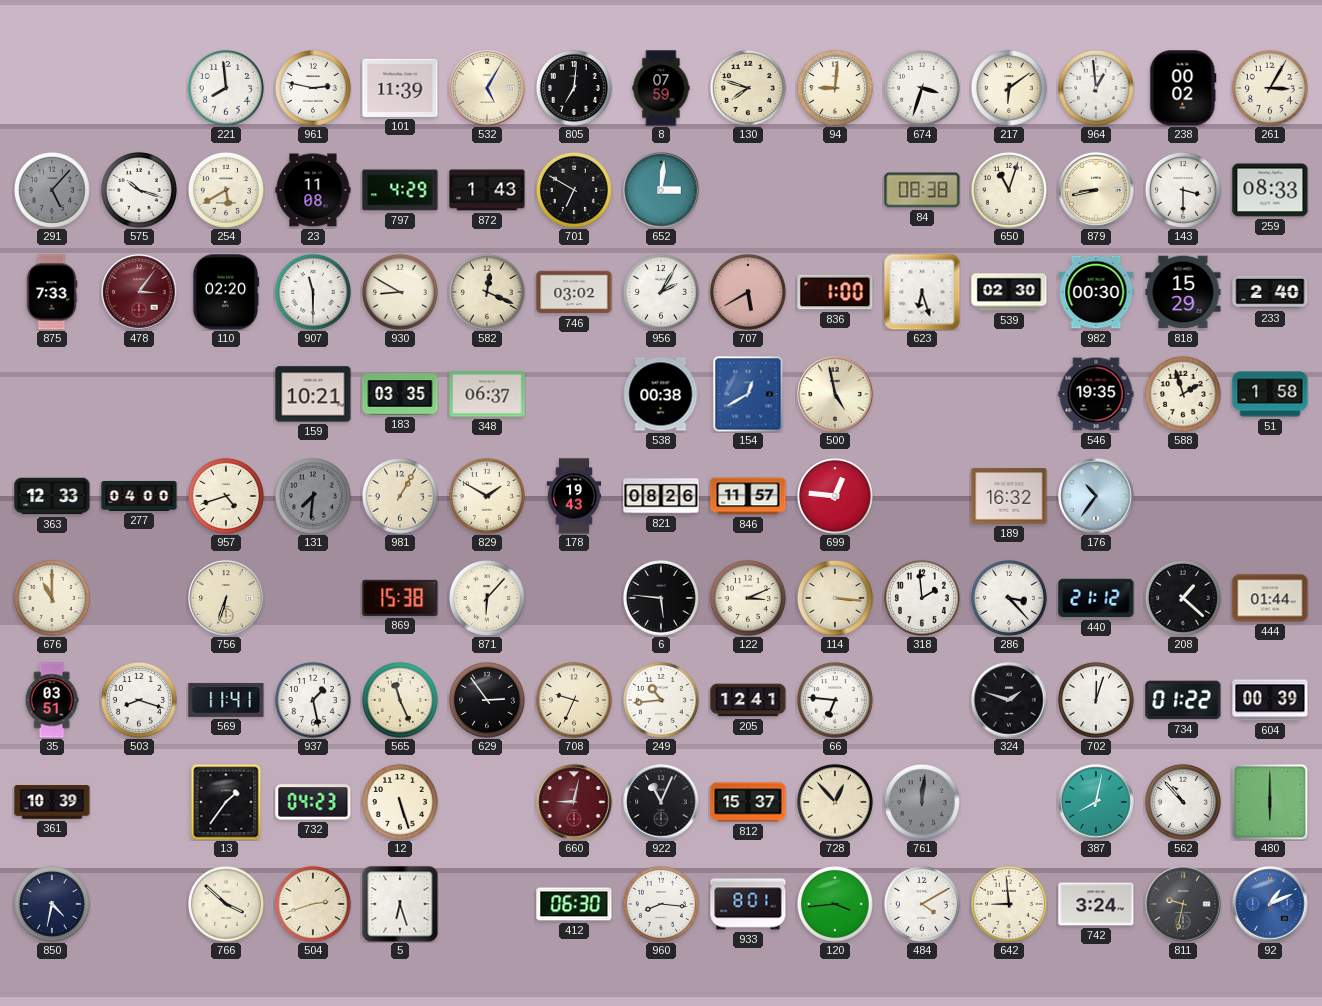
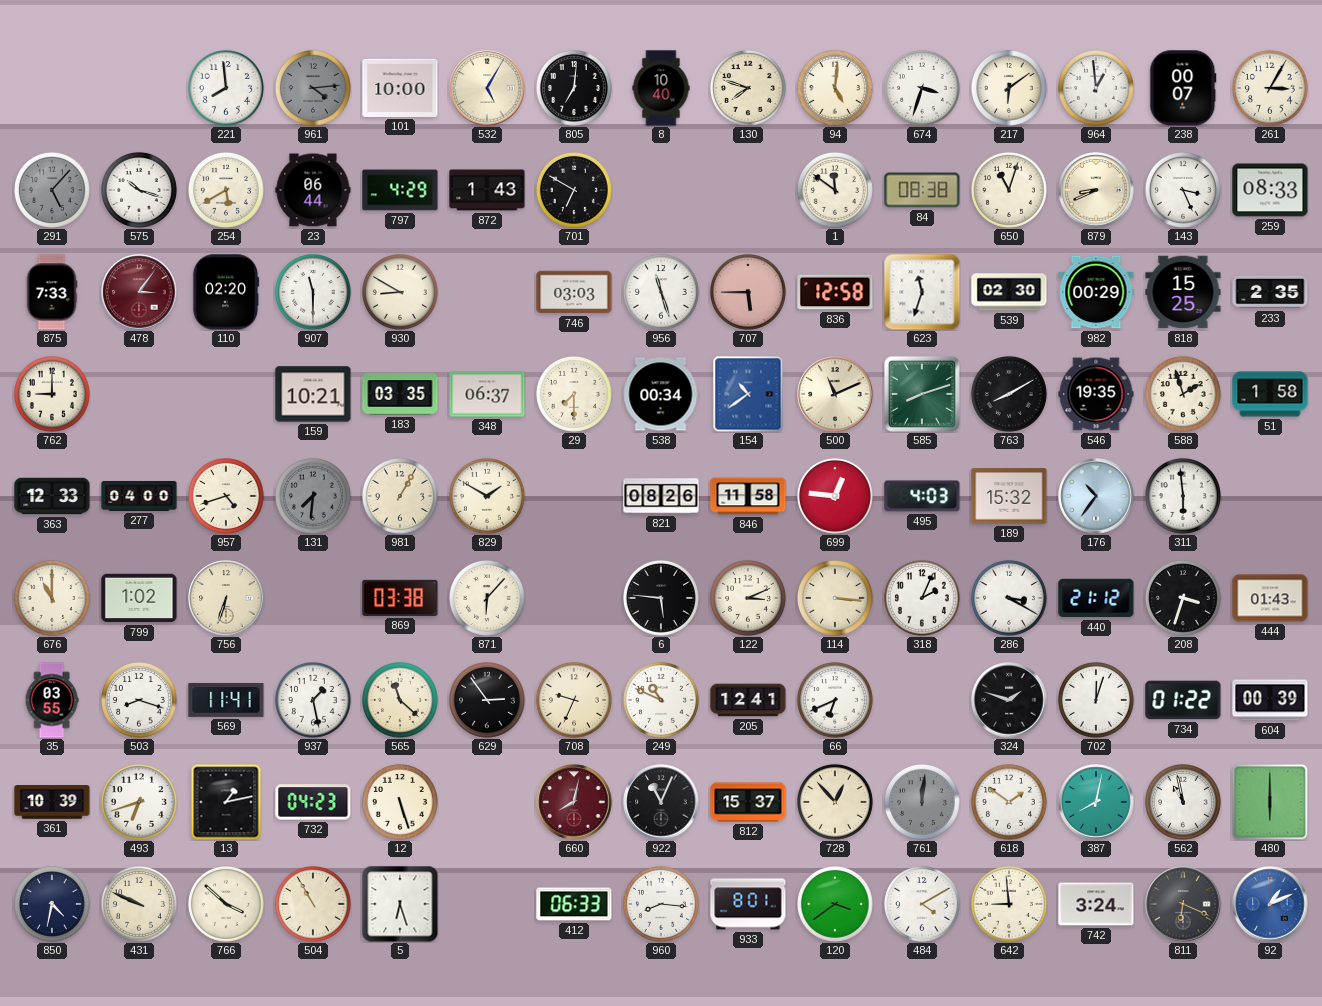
961: 2:47 -> 4:14
961 dial: white -> grey
101: 11:39 -> 10:00
8: 07:59 -> 10:40
94: 9:01 -> 5:01
238: 00:02 -> 00:07
23: 11:08 -> 06:44
652: 3:01 -> none
1: none -> 11:51
879: 8:43 -> 8:41
143: 3:30 -> 3:26
582: 12:19 -> none
746: 03:02 -> 03:03
956: 2:05 -> 11:27
707: 5:40 -> 5:45
836: 1:00 -> 12:58
623: 6:27 -> 11:33
982: 00:30 -> 00:29
818: 15:29 -> 15:25
233: 2:40 -> 2:35
762: none -> 9:00
29: none -> 7:30
538: 00:38 -> 00:34
154: 12:40 -> 10:39
500: 4:58 -> 11:11
585: none -> 8:12
763: none -> 8:10
178: 19:43 -> none
846: 11:57 -> 11:58
495: none -> 4:03
189: 16:32 -> 15:32
311: none -> 5:59
799: none -> 1:02
869: 15:38 -> 03:38
318: 1:59 -> 2:04
286: 3:23 -> 3:20
208: 1:22 -> 3:33
444: 01:44 -> 01:43
35: 03:51 -> 03:55
565: 11:26 -> 11:22
249: 10:44 -> 10:49
66: 6:46 -> 6:41
493: none -> 6:42
13: 1:36 -> 1:13
660: 9:02 -> 8:02
618: none -> 1:51
562: 10:53 -> 10:58
431: none -> 9:49
504: 2:42 -> 10:55
412: 06:30 -> 06:33
120: 3:44 -> 3:39
811: 9:32 -> 6:19
